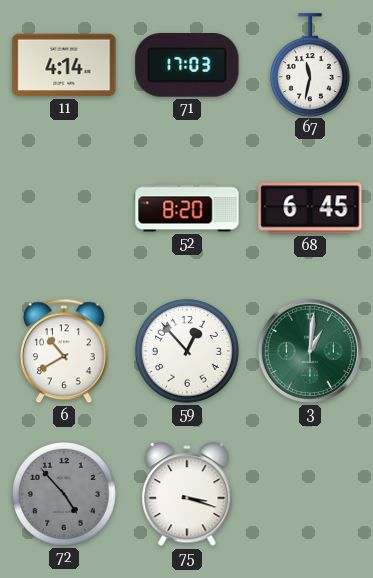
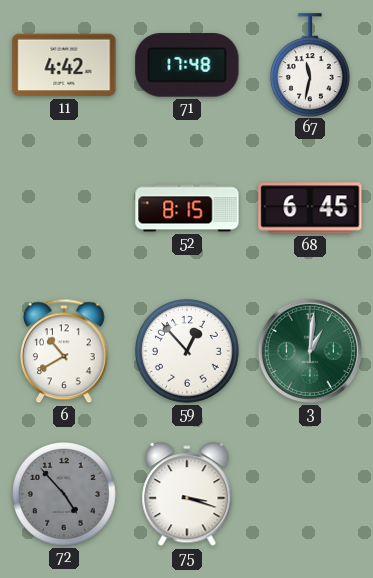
11: 4:14 -> 4:42
71: 17:03 -> 17:48
52: 8:20 -> 8:15
